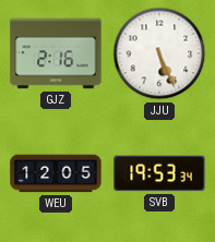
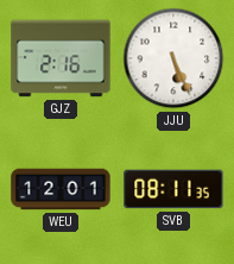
WEU: 12:05 -> 12:01
SVB: 19:53 -> 08:11
